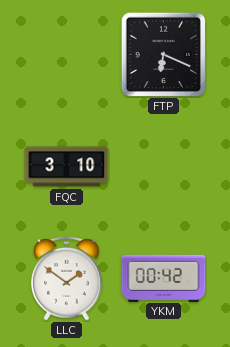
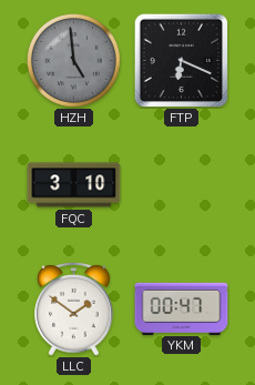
HZH: none -> 4:59
YKM: 00:42 -> 00:47
